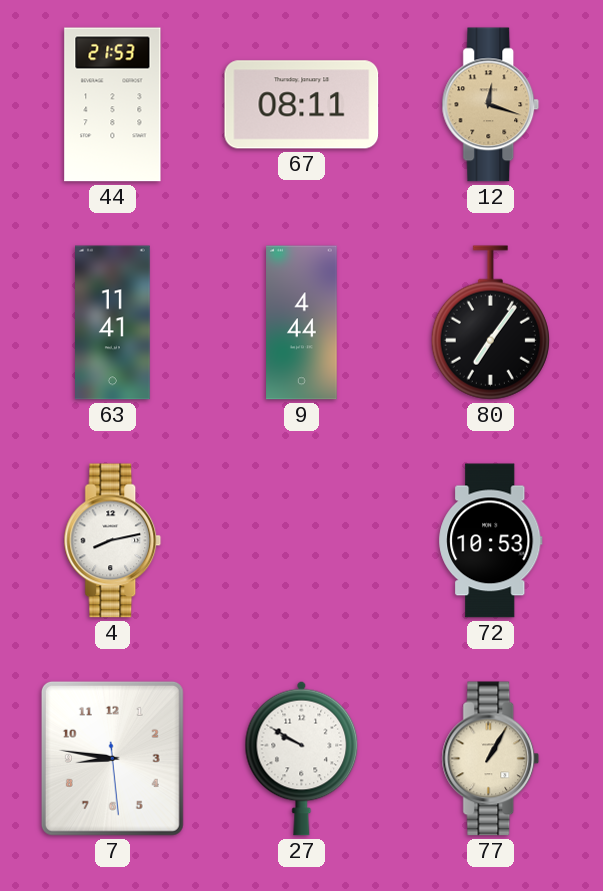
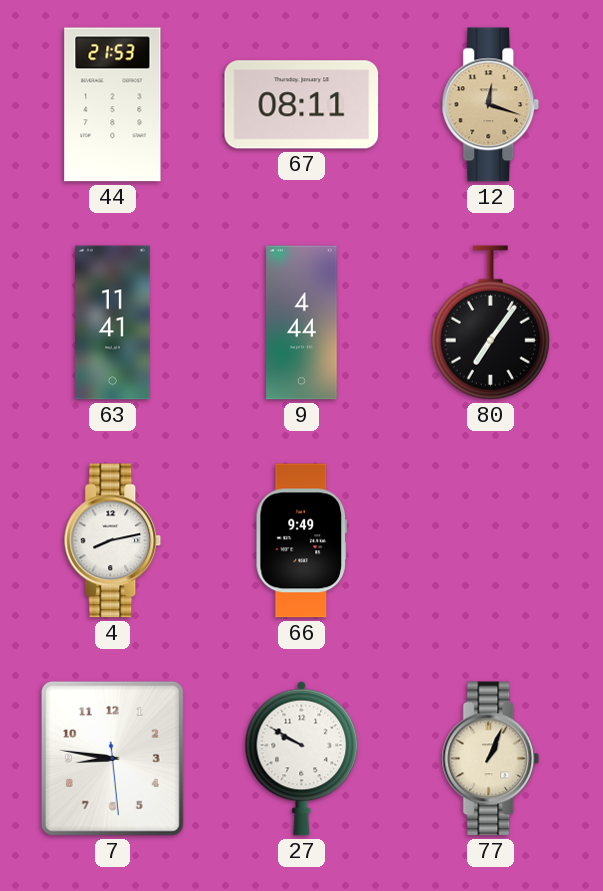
66: none -> 9:49
72: 10:53 -> none
77: 1:05 -> 1:04
